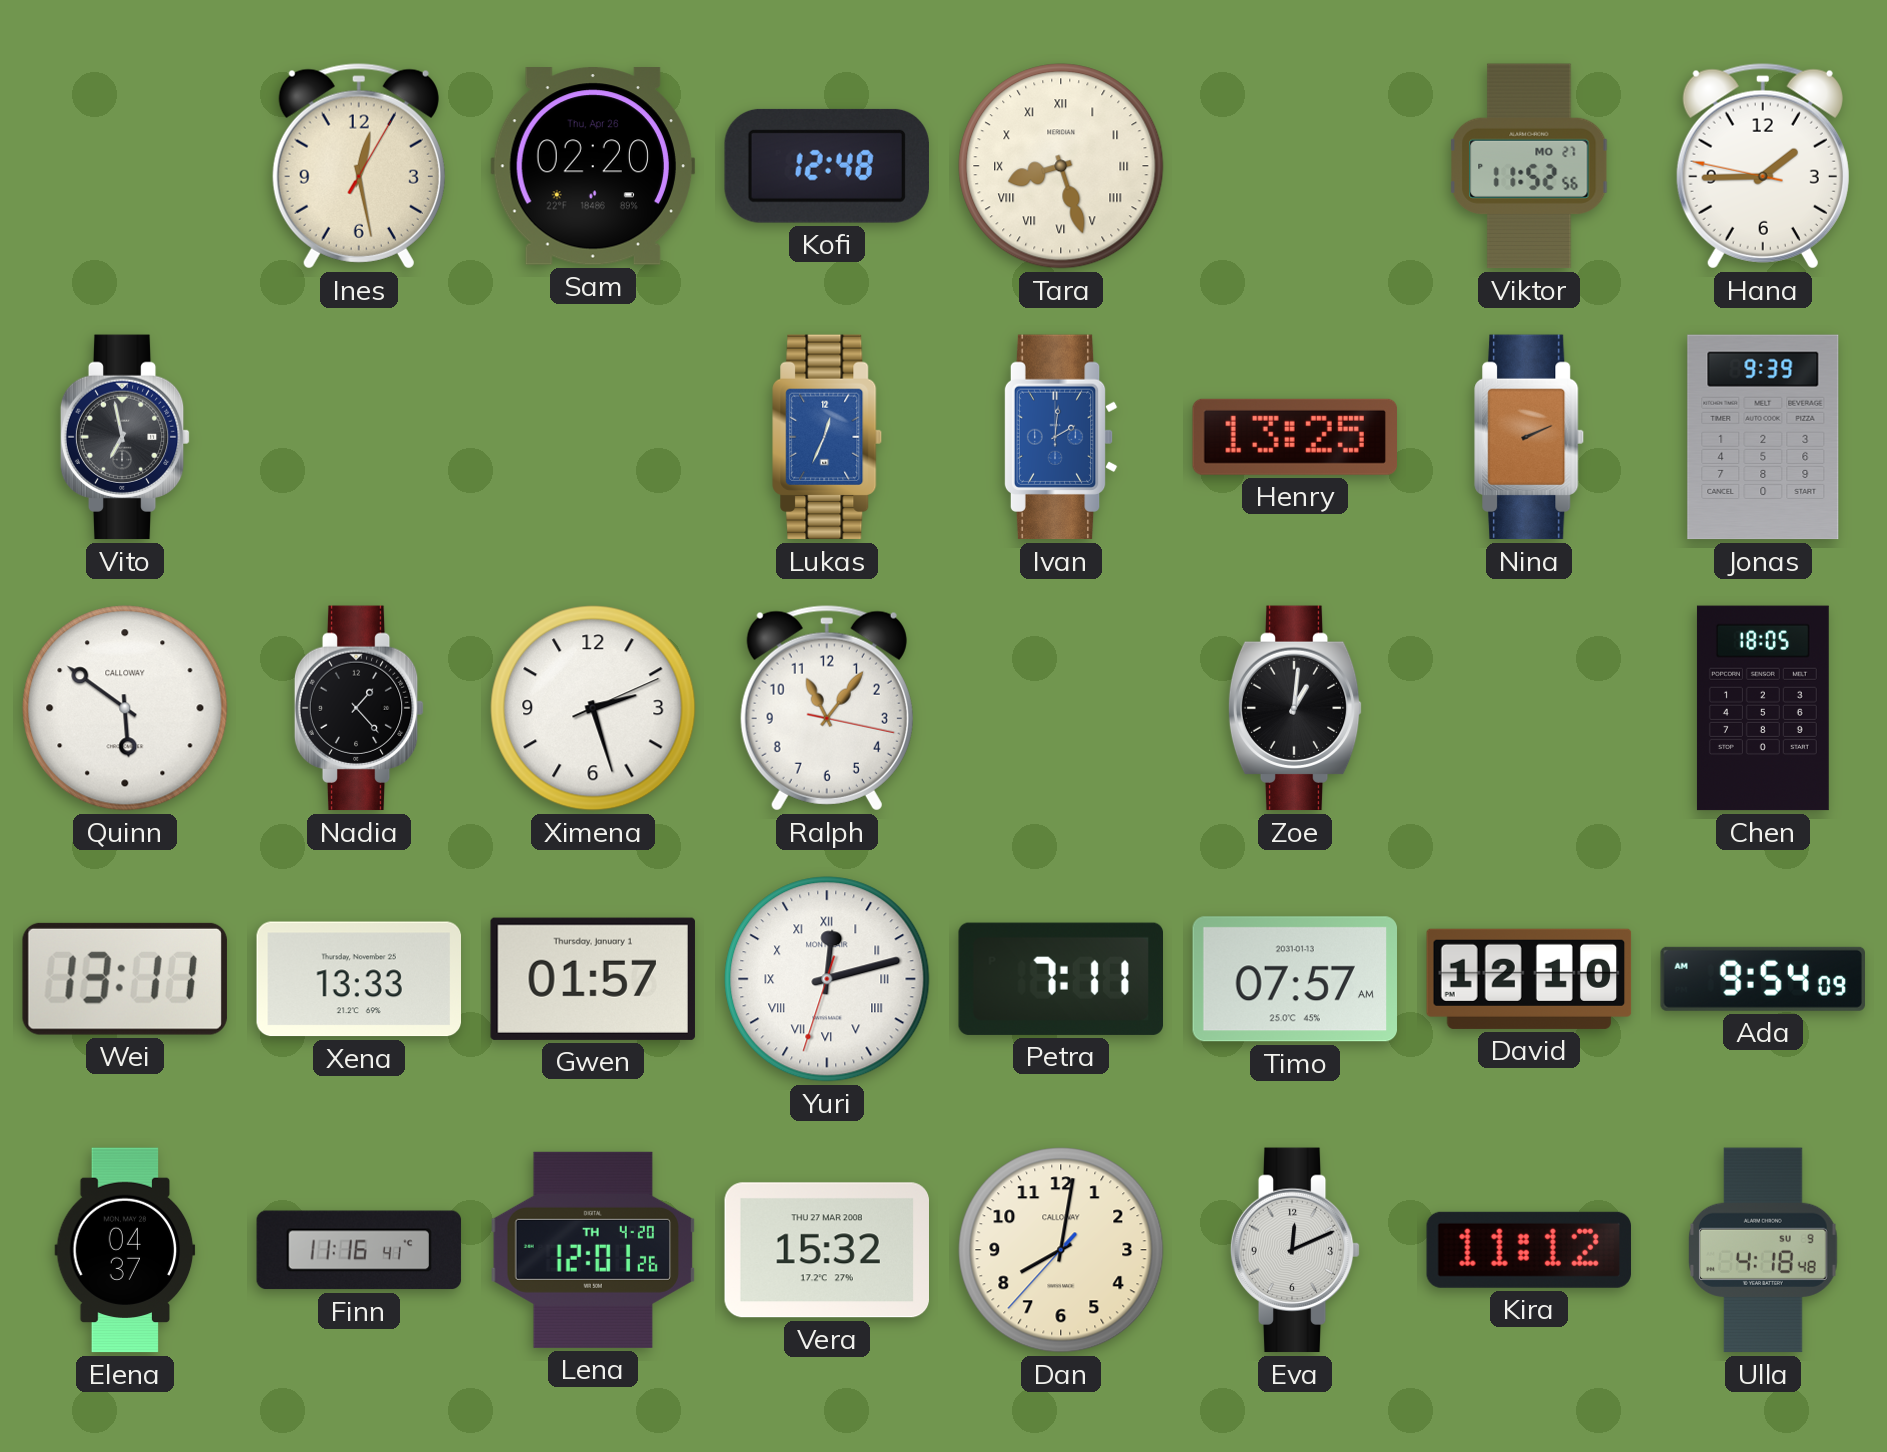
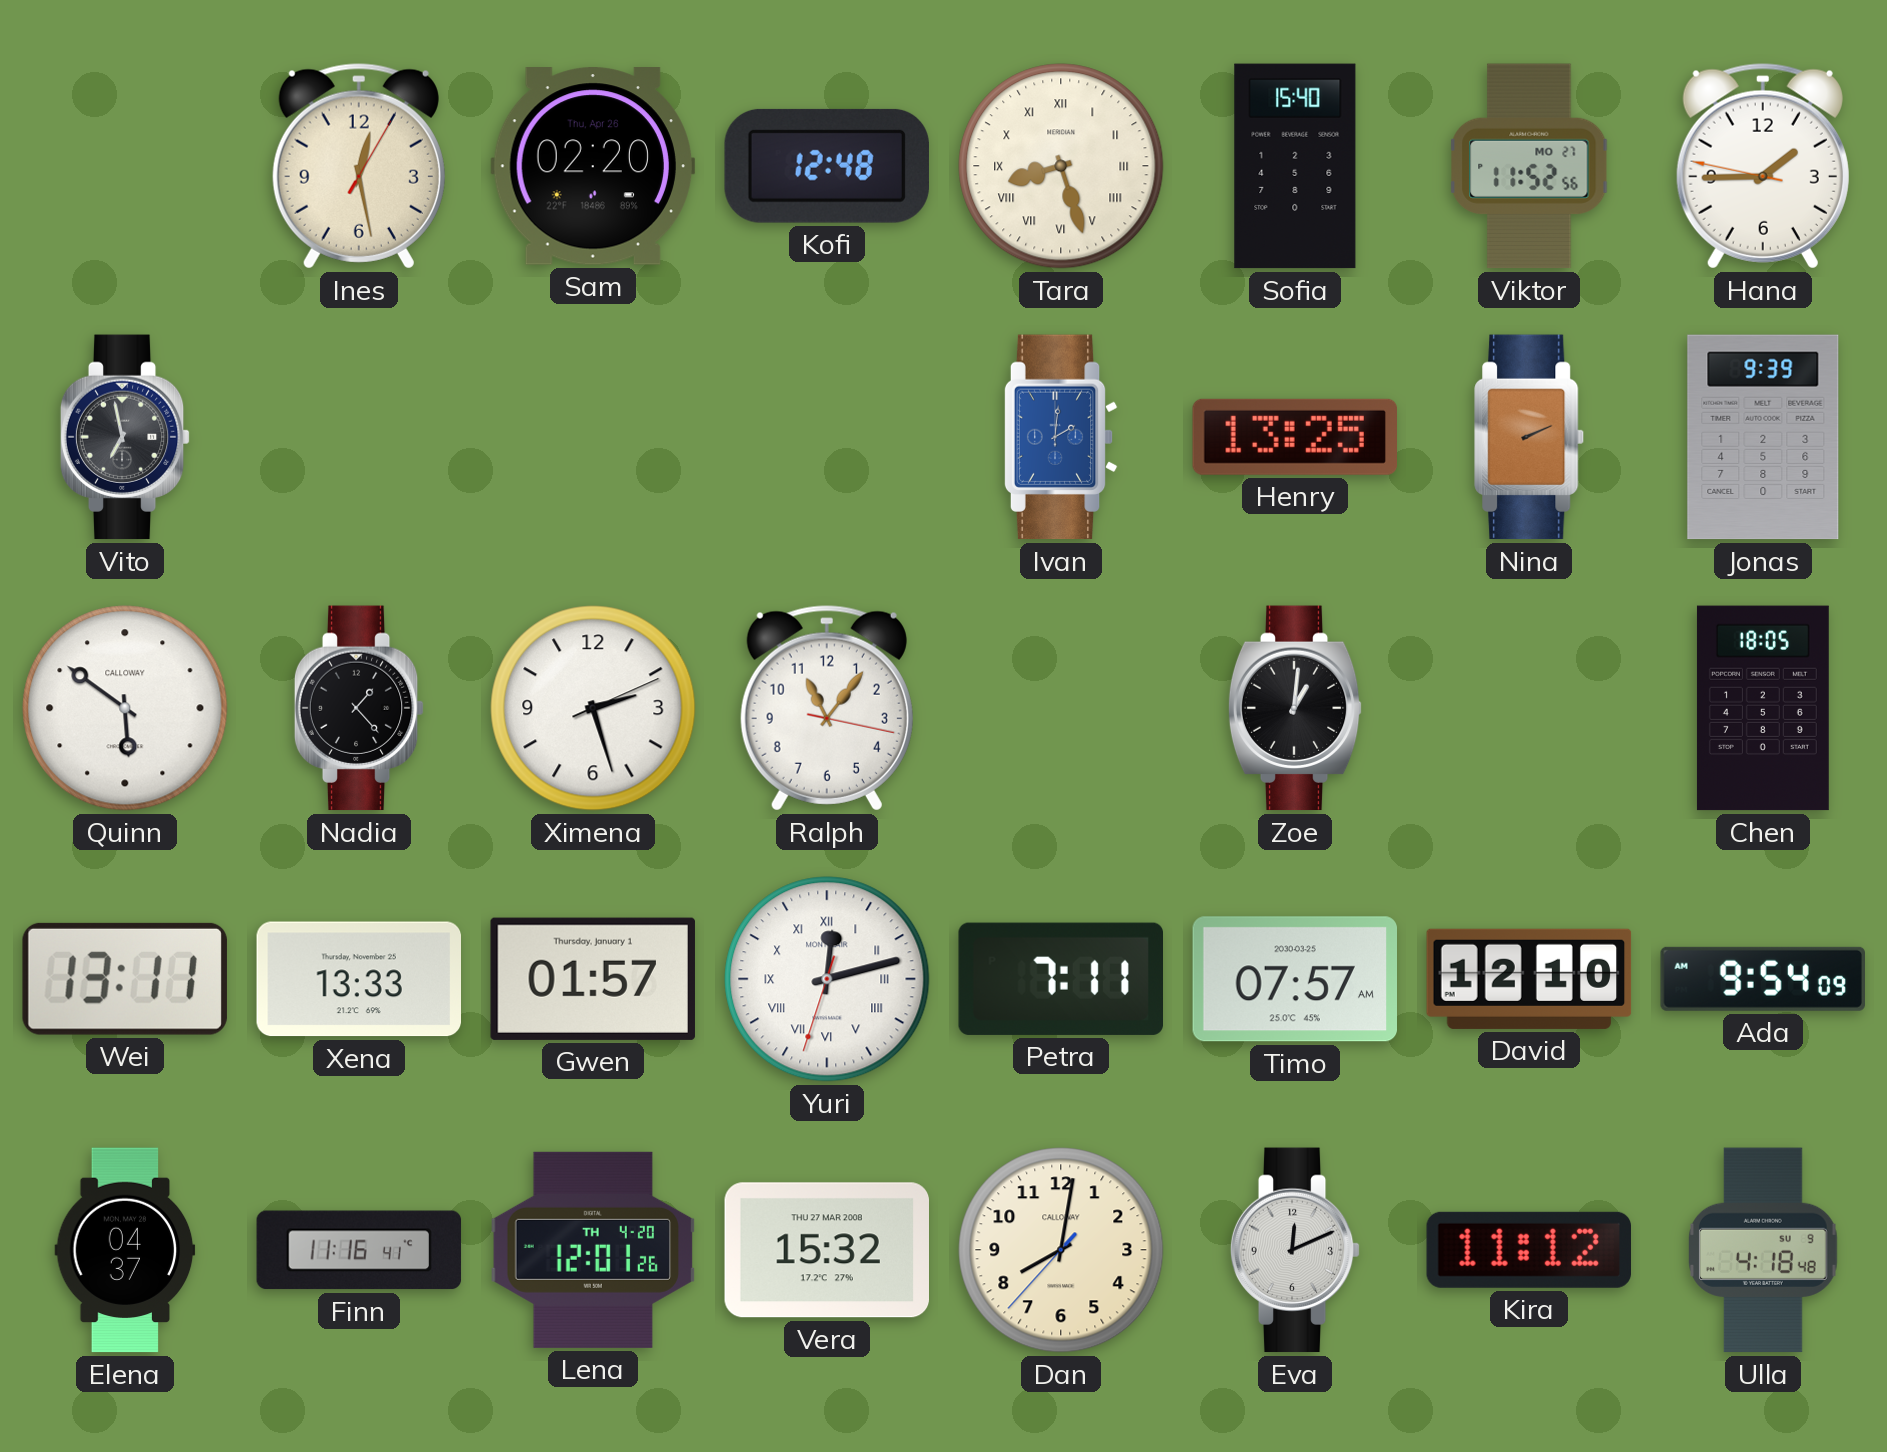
Sofia: none -> 15:40
Lukas: 12:34 -> none
Timo date: 2031-01-13 -> 2030-03-25
